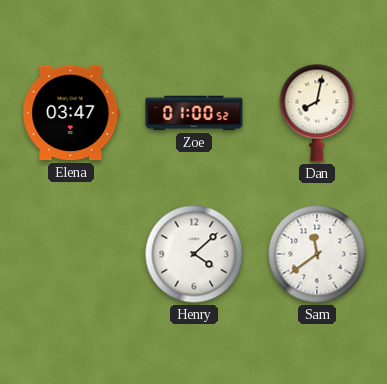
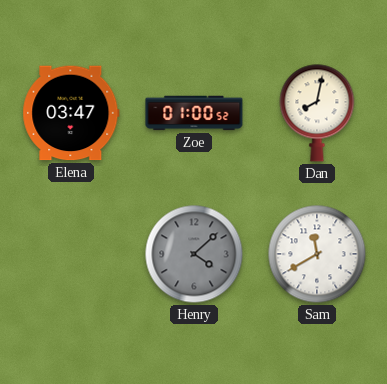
Henry dial: white -> grey
Sam: 11:39 -> 11:40
